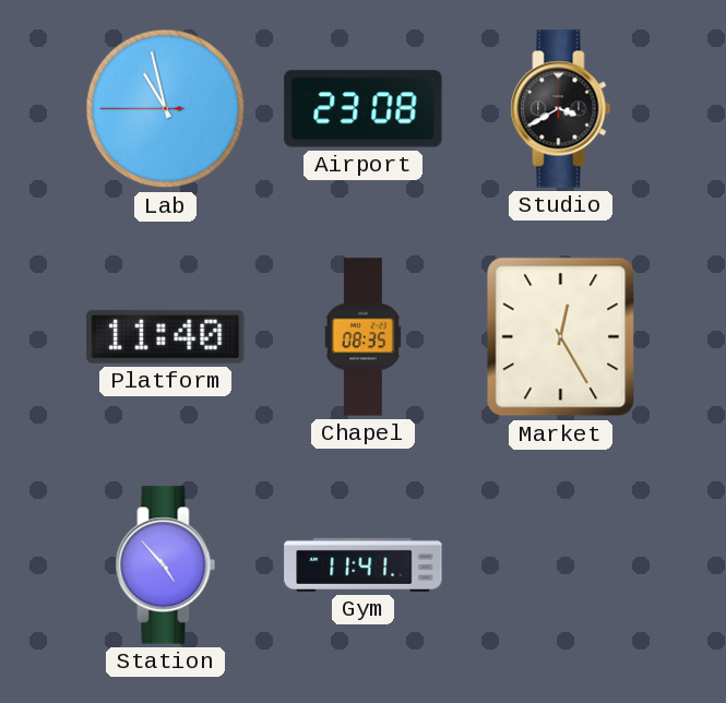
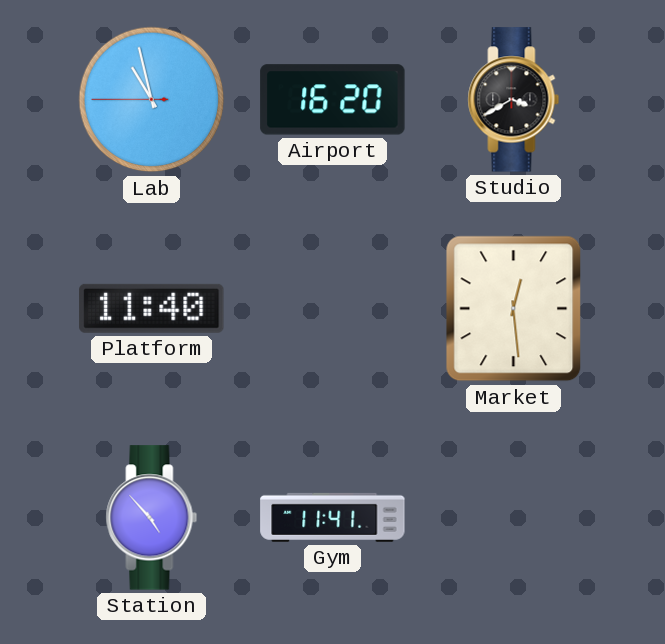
Airport: 23:08 -> 16:20
Chapel: 08:35 -> none
Market: 12:25 -> 12:29
